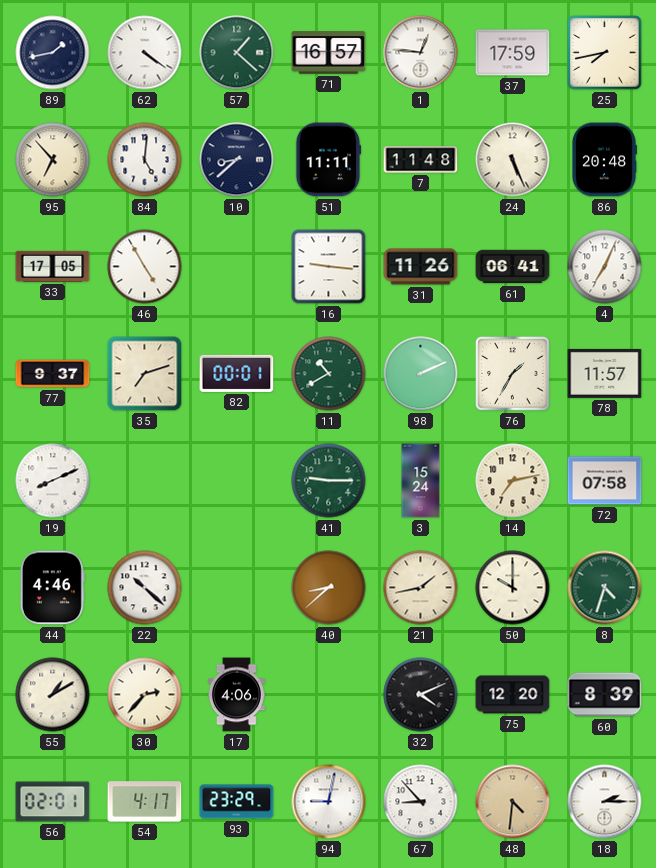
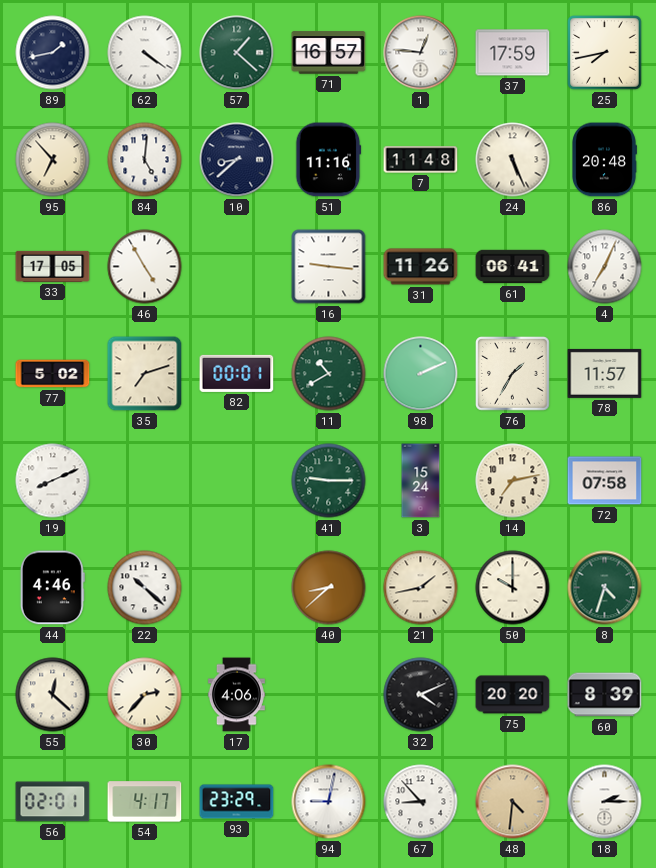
51: 11:11 -> 11:16
77: 9:37 -> 5:02
55: 1:10 -> 12:22
75: 12:20 -> 20:20
